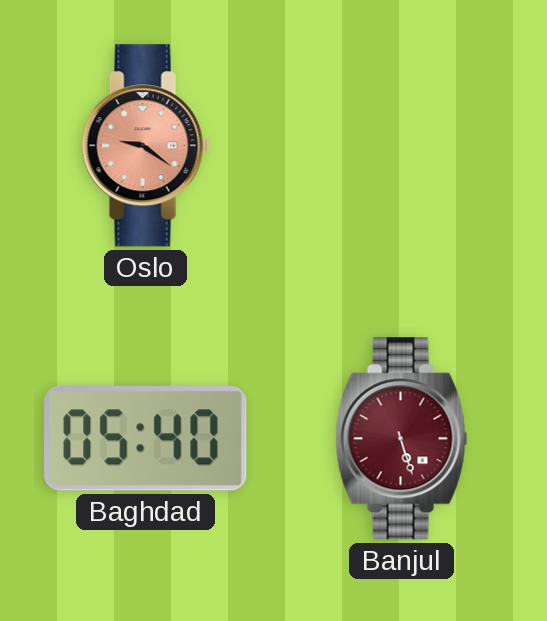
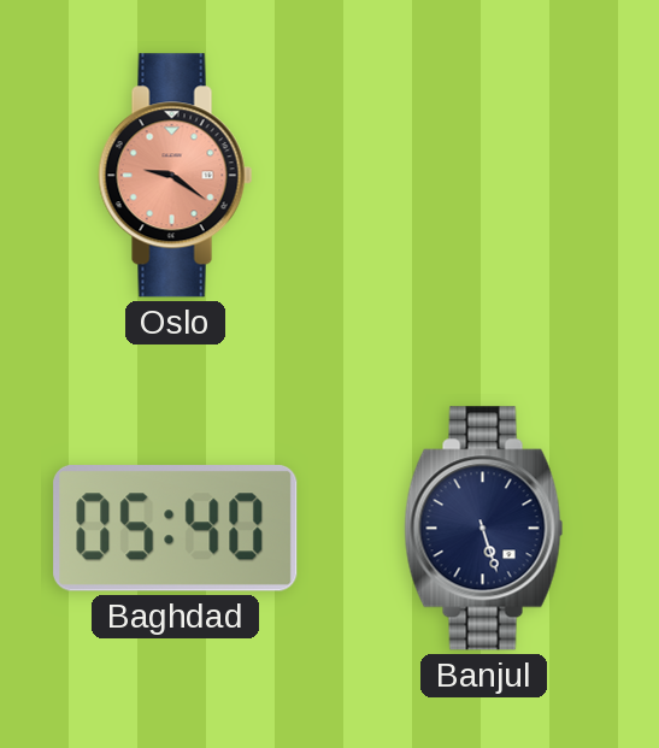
Banjul dial: burgundy -> navy
